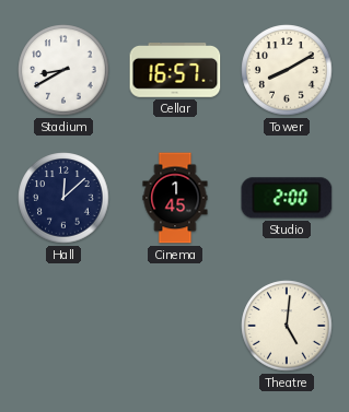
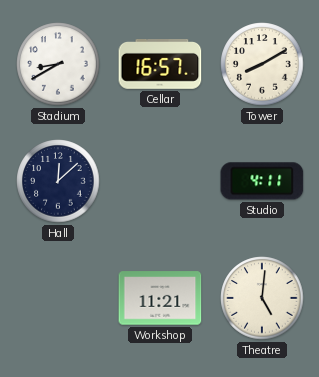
Cinema: 1:45 -> none
Studio: 2:00 -> 4:11
Workshop: none -> 11:21
